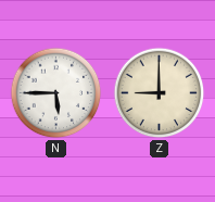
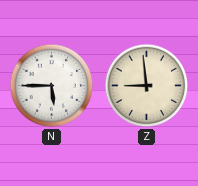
Z: 9:00 -> 8:59
